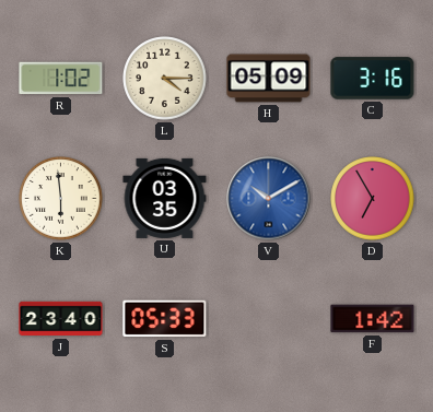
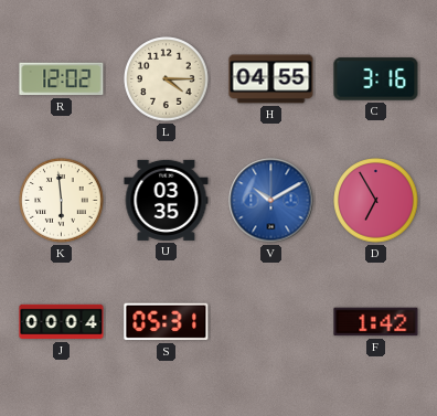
R: 1:02 -> 12:02
H: 05:09 -> 04:55
J: 23:40 -> 00:04
S: 05:33 -> 05:31
